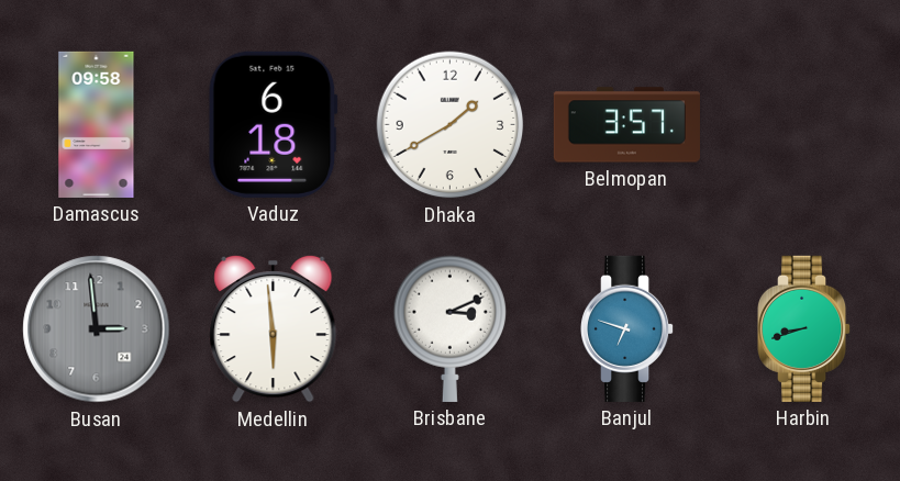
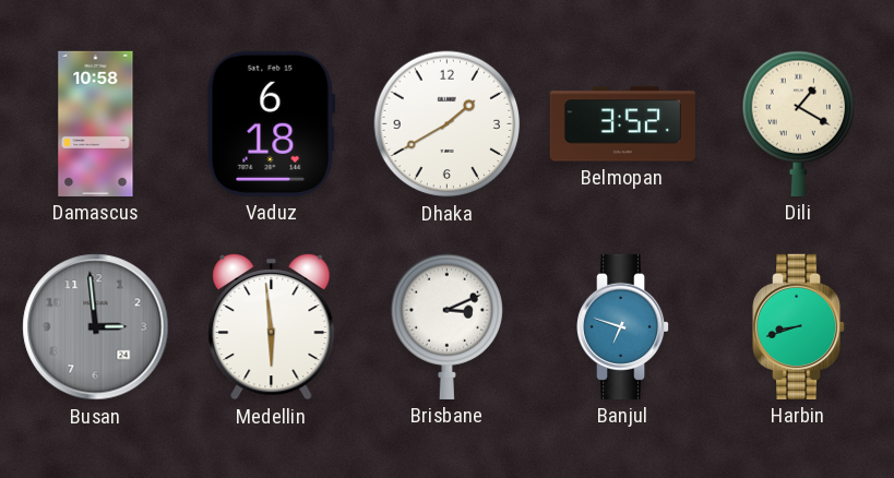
Damascus: 09:58 -> 10:58
Belmopan: 3:57 -> 3:52
Dili: none -> 1:20
